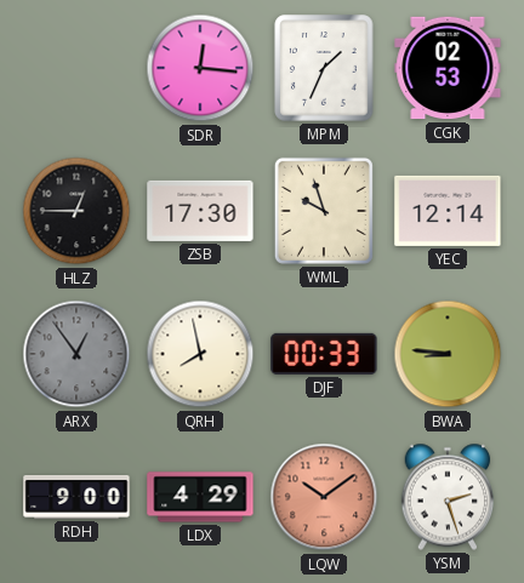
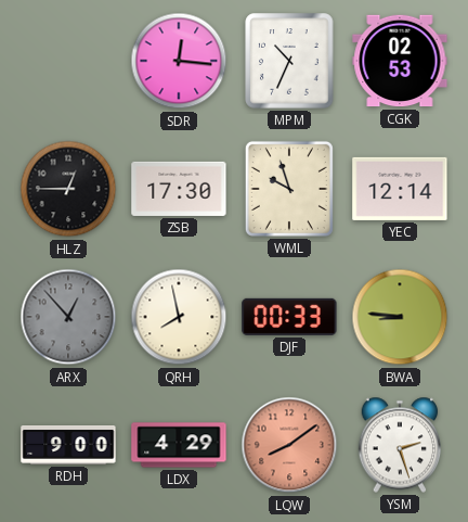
MPM: 1:34 -> 10:34
ARX: 12:54 -> 12:53
LQW: 10:09 -> 8:09
